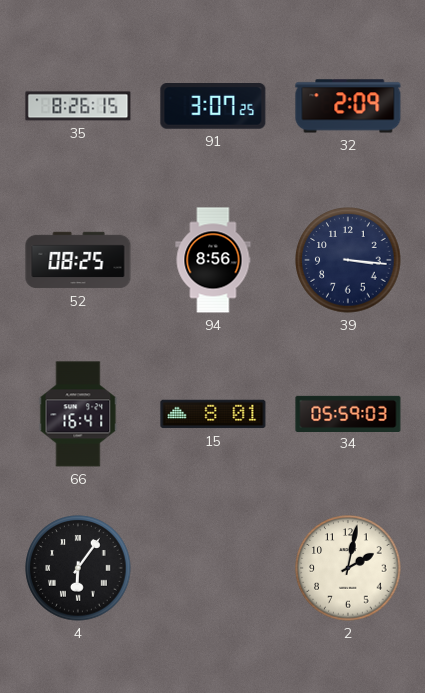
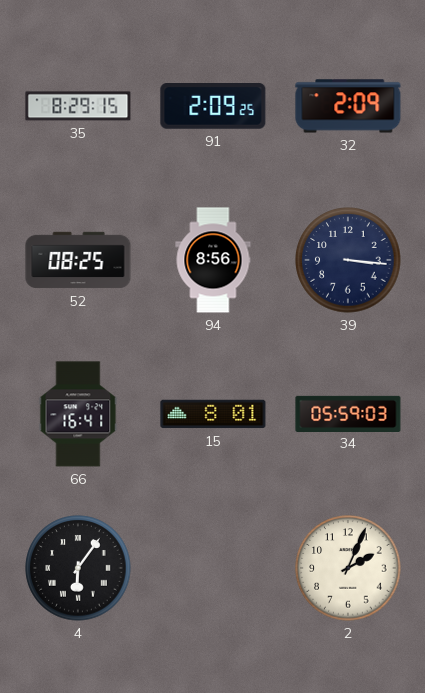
35: 8:26 -> 8:29
91: 3:07 -> 2:09
2: 2:02 -> 2:04
